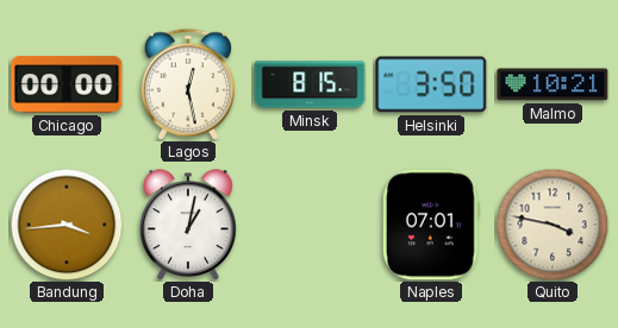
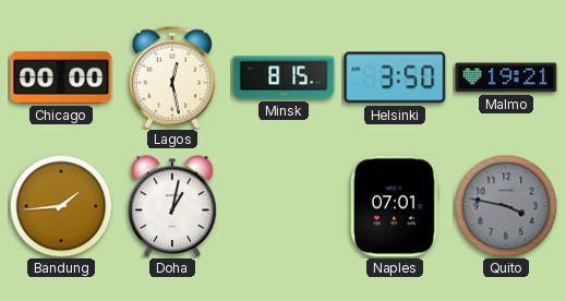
Malmo: 10:21 -> 19:21
Bandung: 3:44 -> 1:44
Quito dial: cream -> grey
